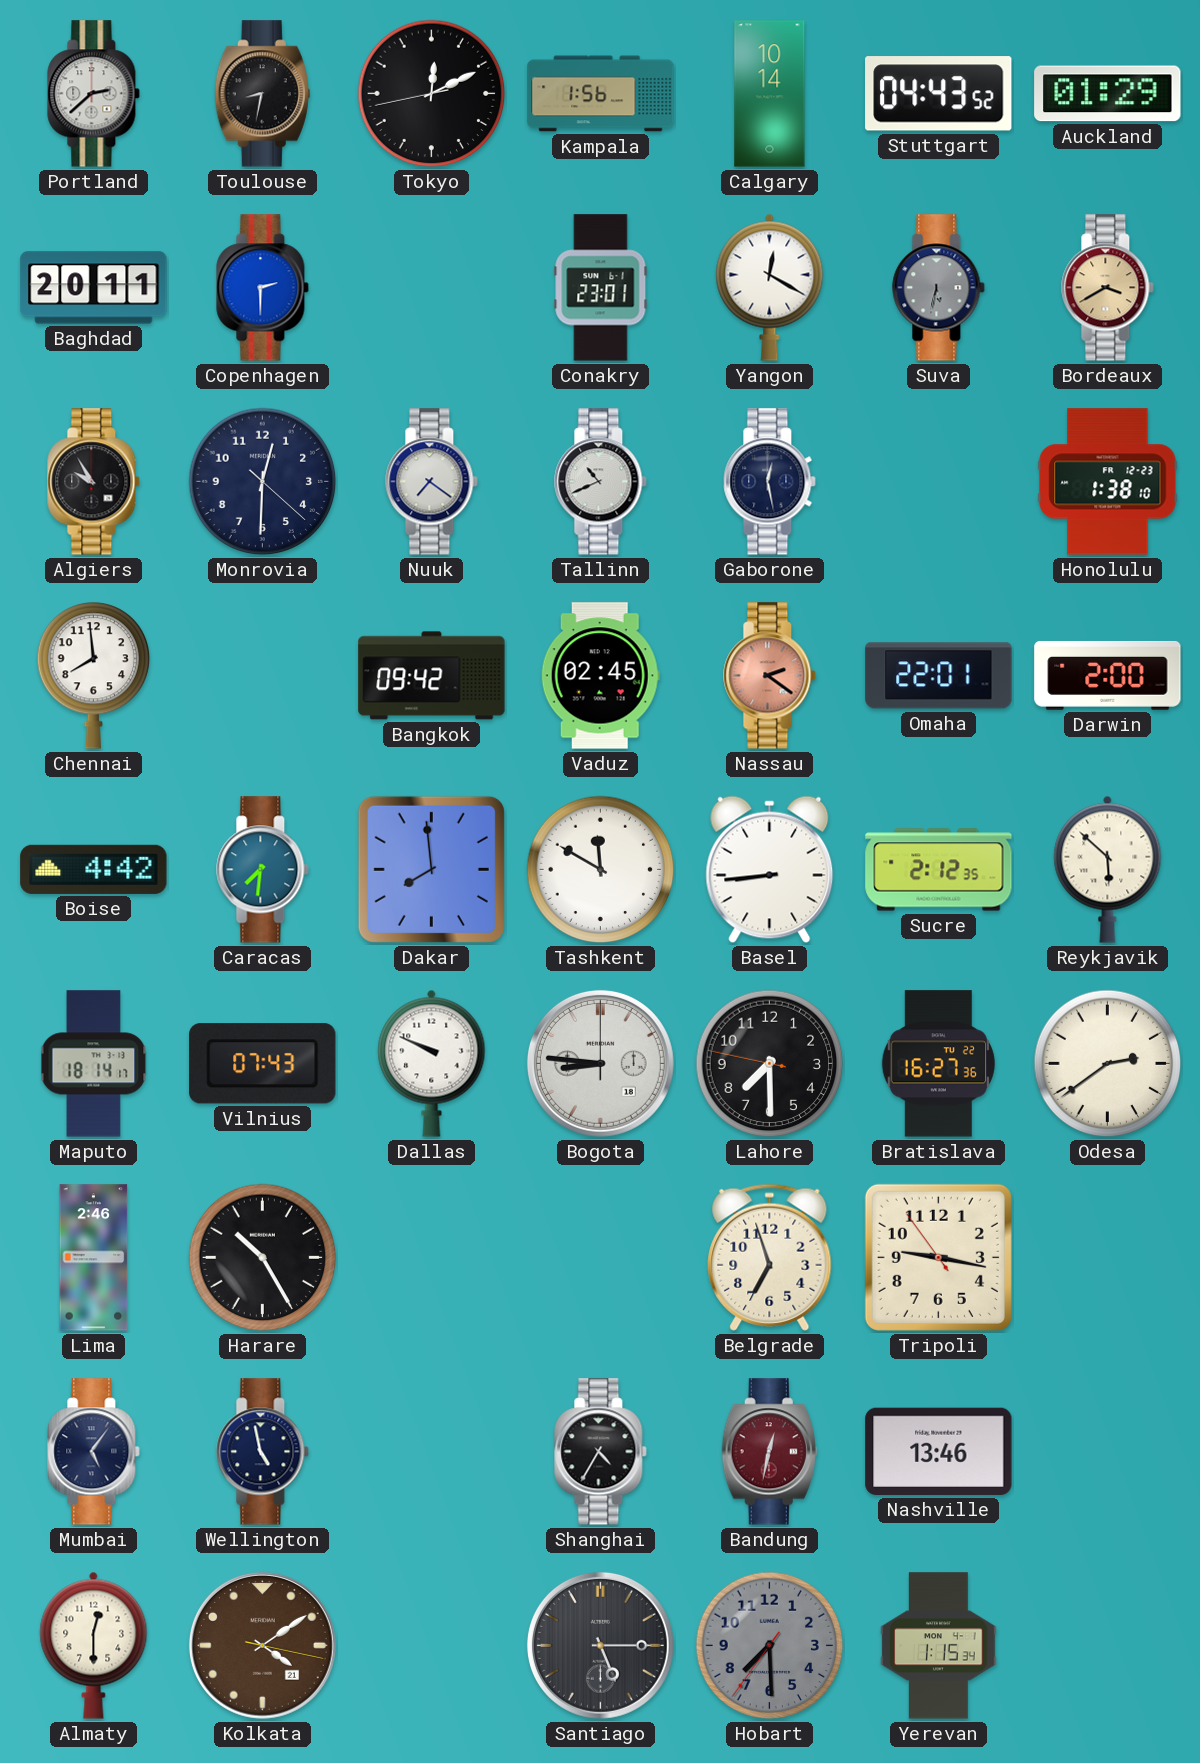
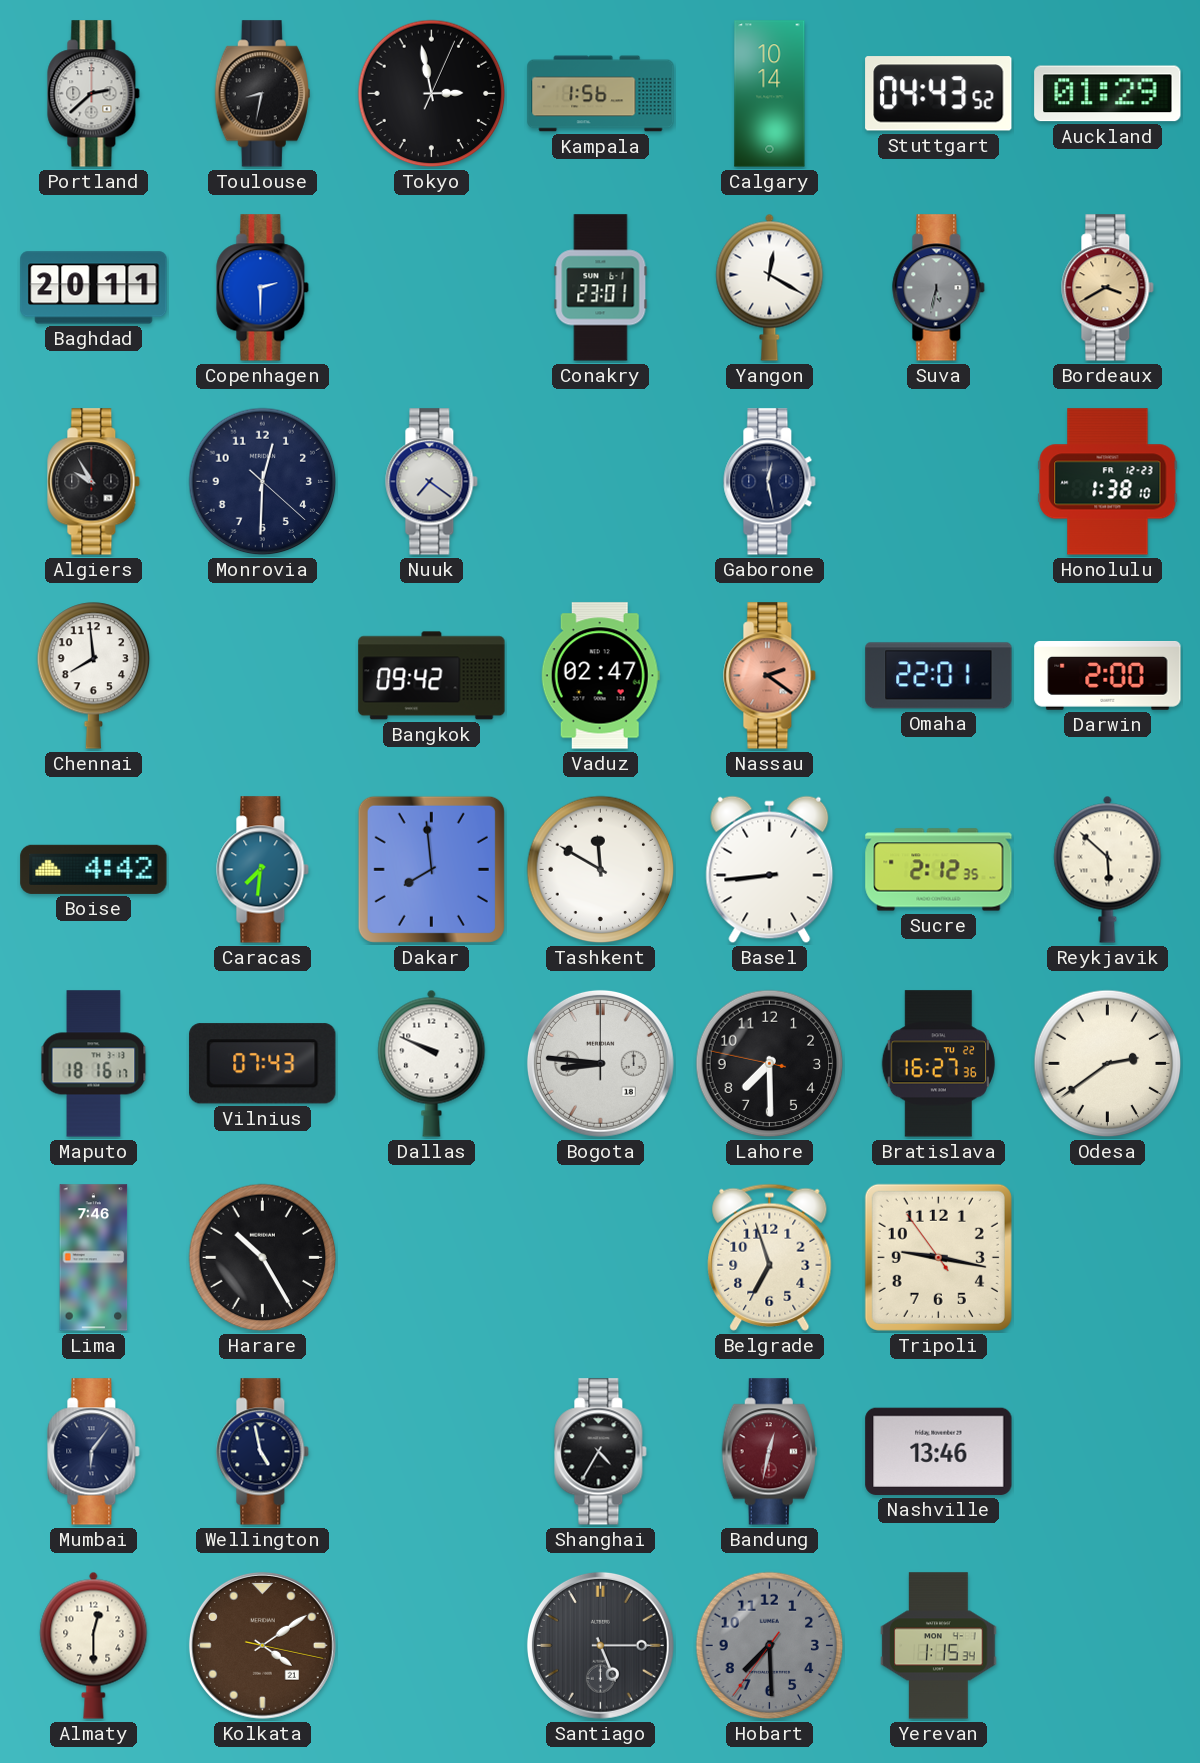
Tokyo: 12:10 -> 2:58
Tallinn: 10:41 -> none
Vaduz: 02:45 -> 02:47
Maputo: 18:14 -> 18:16
Lima: 2:46 -> 7:46
Mumbai: 5:06 -> 6:06
